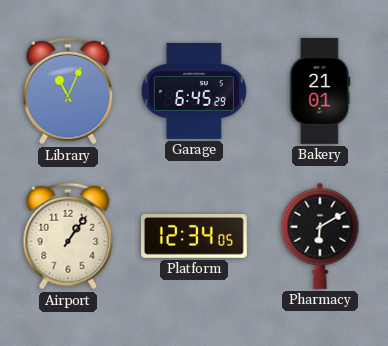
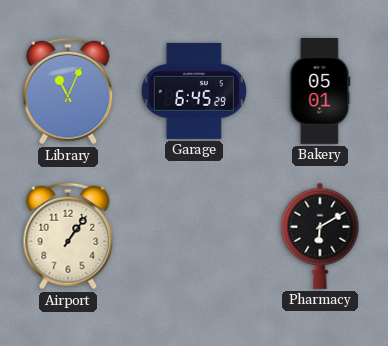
Bakery: 21:01 -> 05:01
Platform: 12:34 -> none
